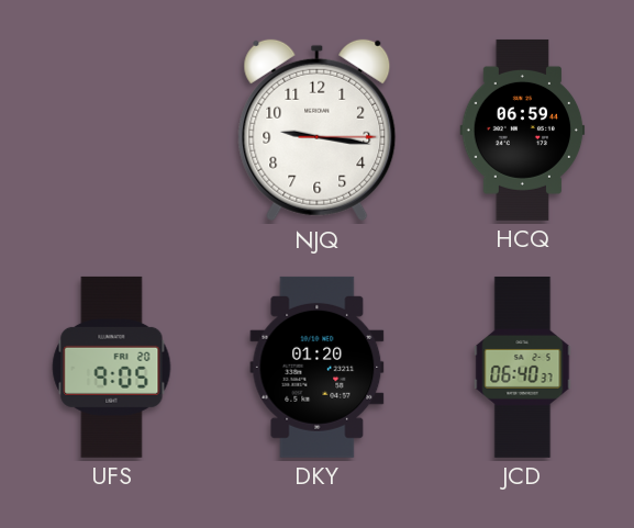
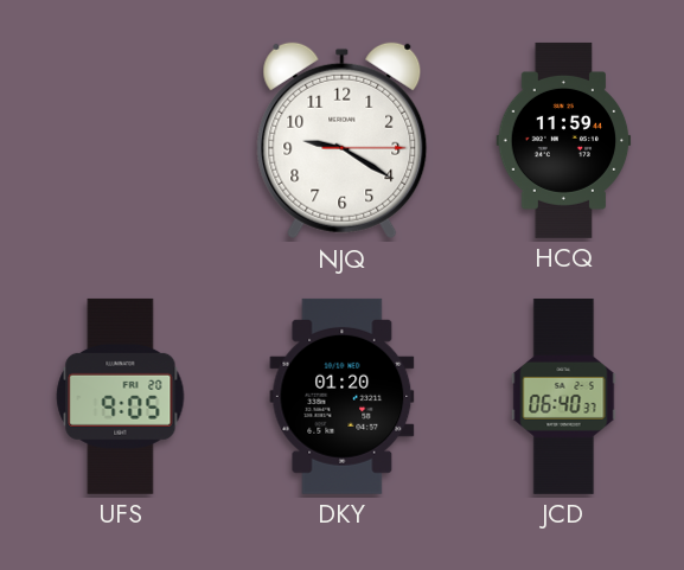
NJQ: 9:16 -> 9:20
HCQ: 06:59 -> 11:59
